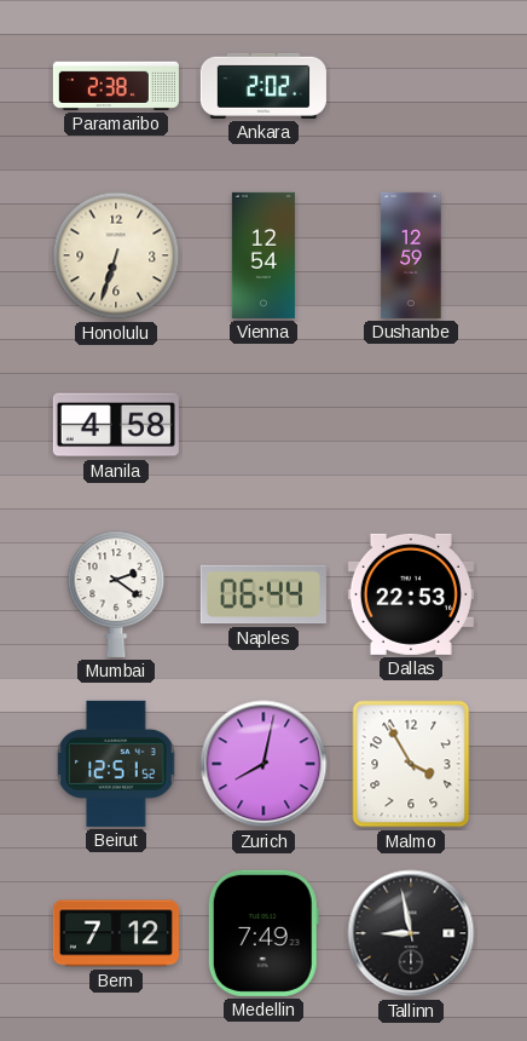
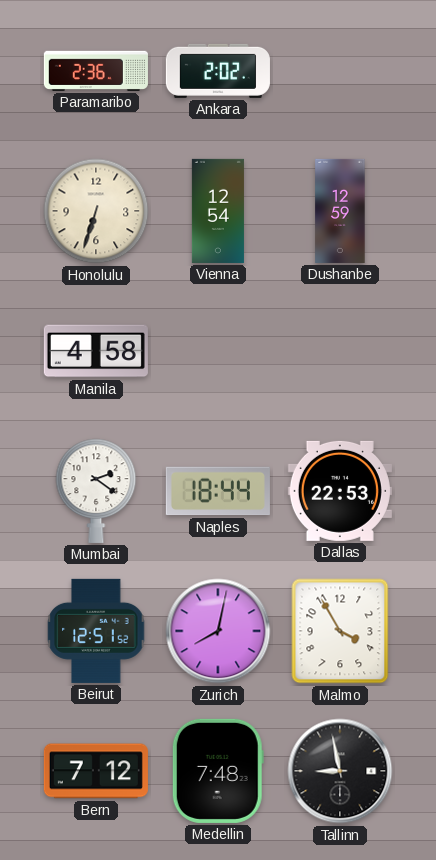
Paramaribo: 2:38 -> 2:36
Naples: 06:44 -> 18:44
Medellin: 7:49 -> 7:48
